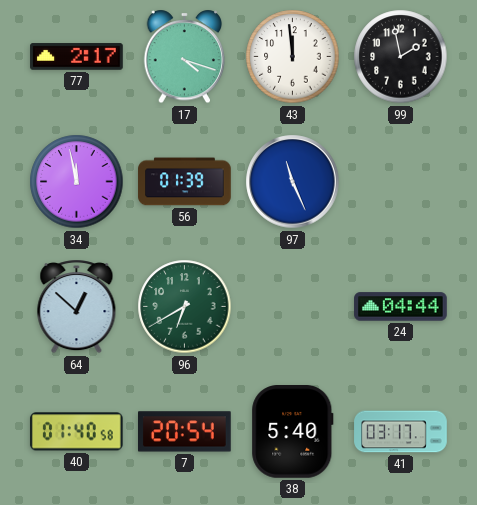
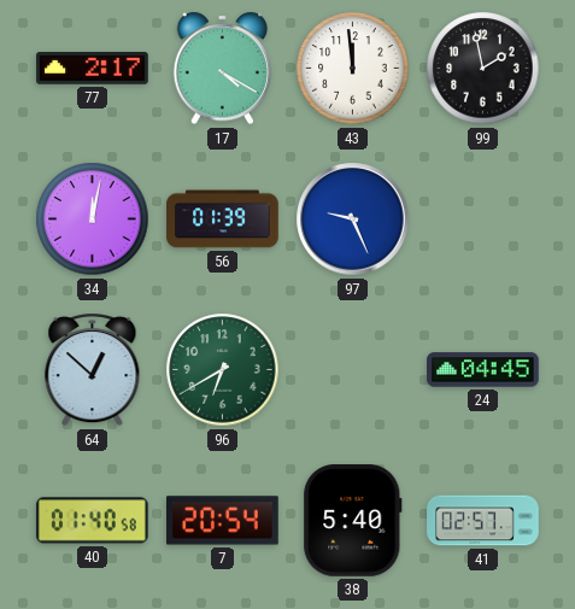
17: 4:18 -> 4:20
34: 11:58 -> 12:02
97: 11:26 -> 9:26
24: 04:44 -> 04:45
41: 03:17 -> 02:57
